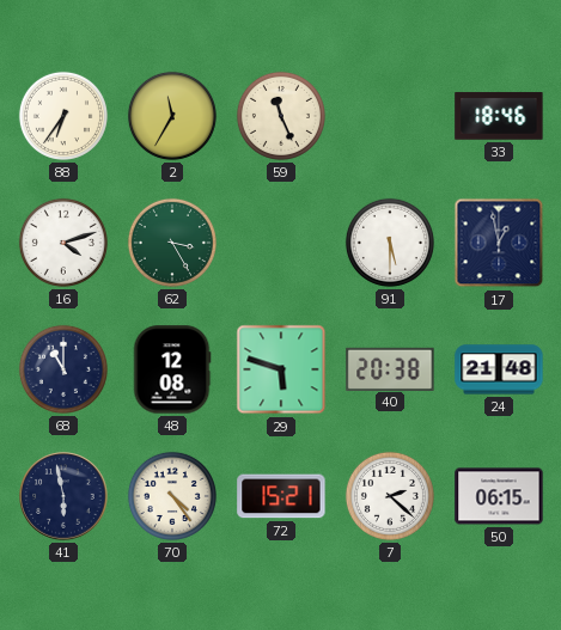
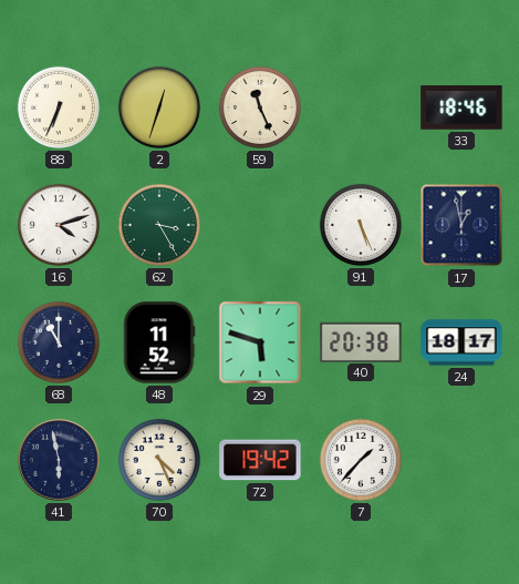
88: 6:36 -> 6:34
2: 11:35 -> 12:33
91: 5:30 -> 5:26
48: 12:08 -> 11:52
24: 21:48 -> 18:17
70: 4:24 -> 4:26
72: 15:21 -> 19:42
7: 2:22 -> 1:37
50: 06:15 -> none
